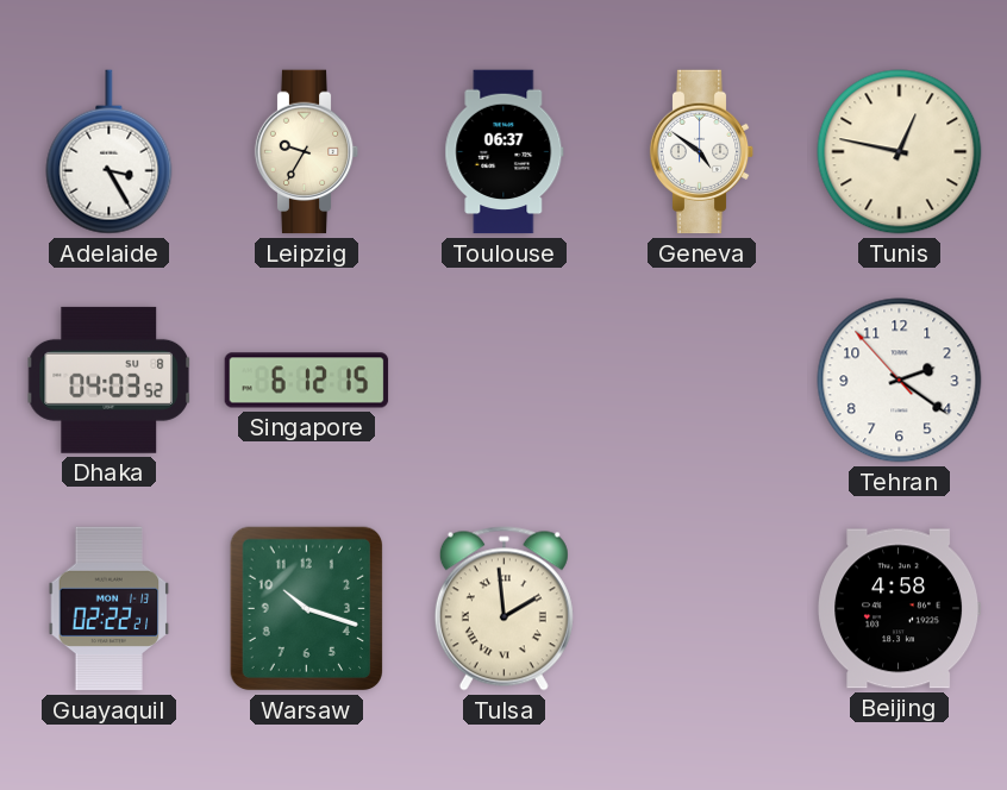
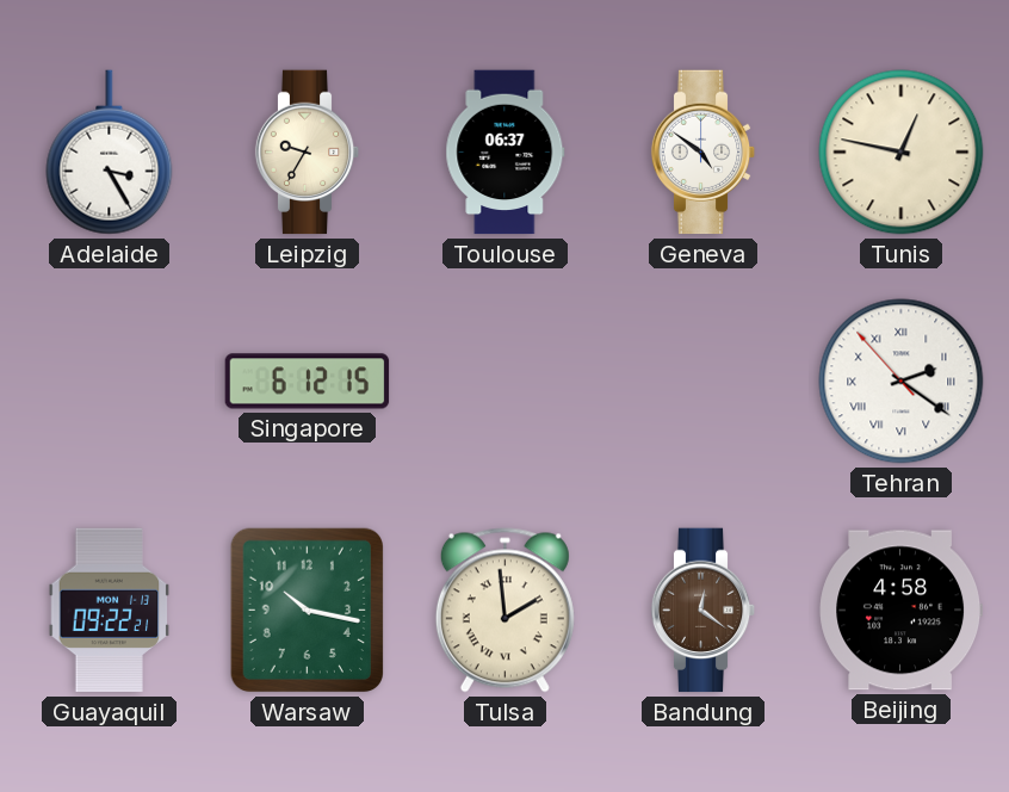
Dhaka: 04:03 -> none
Tehran numerals: Arabic -> Roman
Guayaquil: 02:22 -> 09:22
Warsaw: 10:18 -> 10:17
Bandung: none -> 12:21
